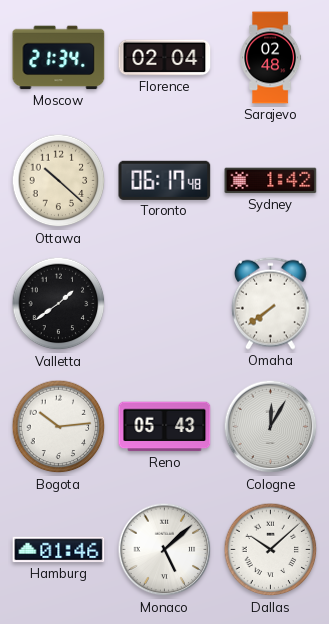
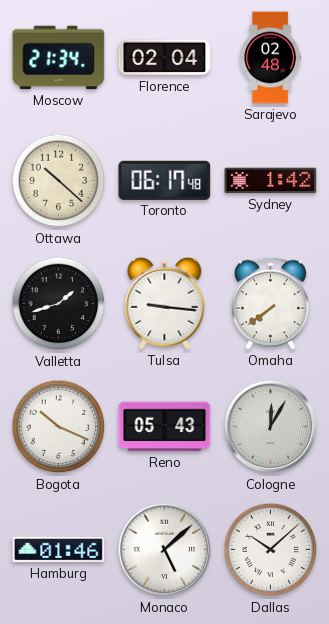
Valletta: 1:39 -> 1:42
Tulsa: none -> 9:16
Bogota: 10:14 -> 10:19
